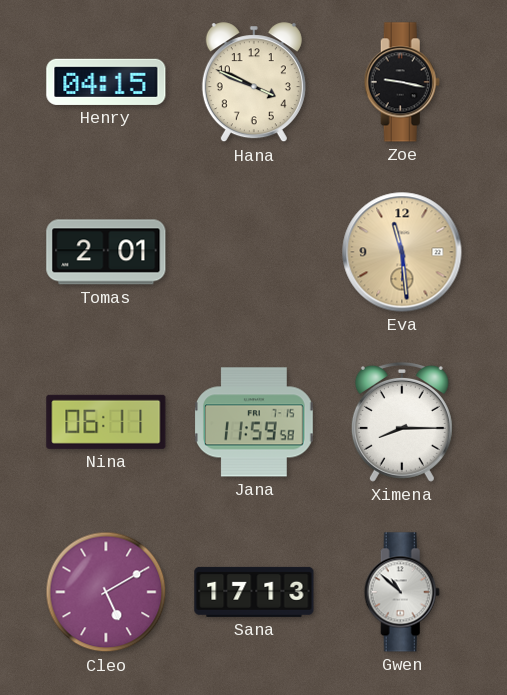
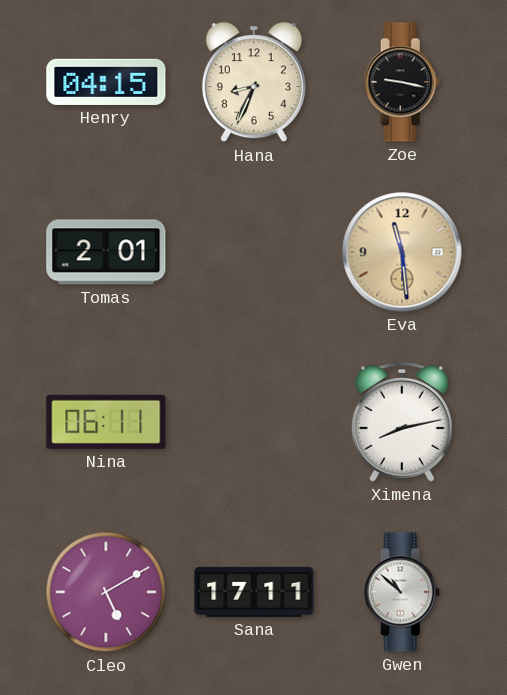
Hana: 3:49 -> 8:34
Jana: 11:59 -> none
Ximena: 8:15 -> 8:13
Sana: 17:13 -> 17:11
